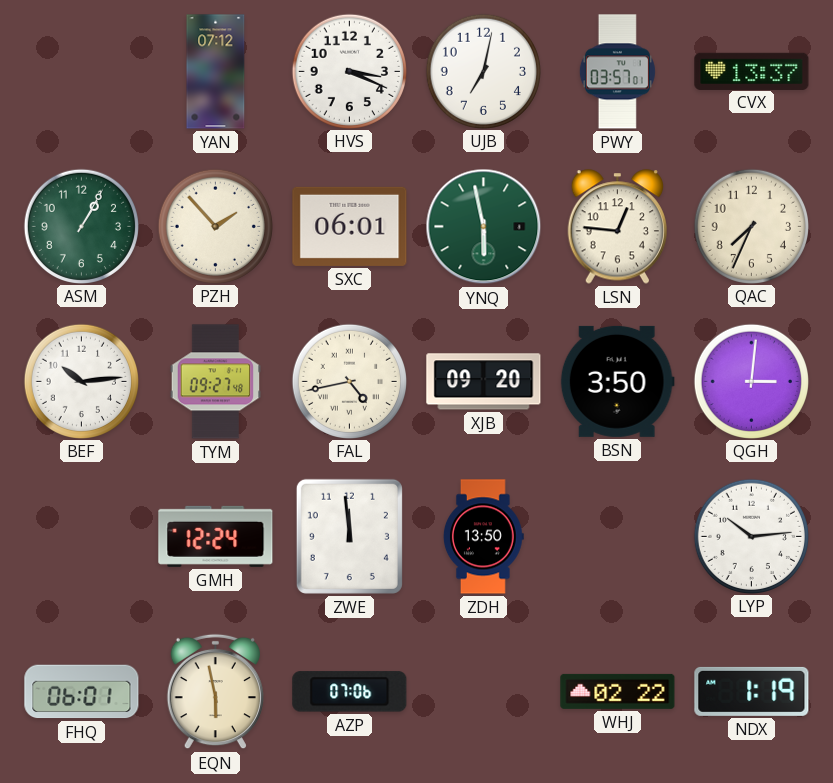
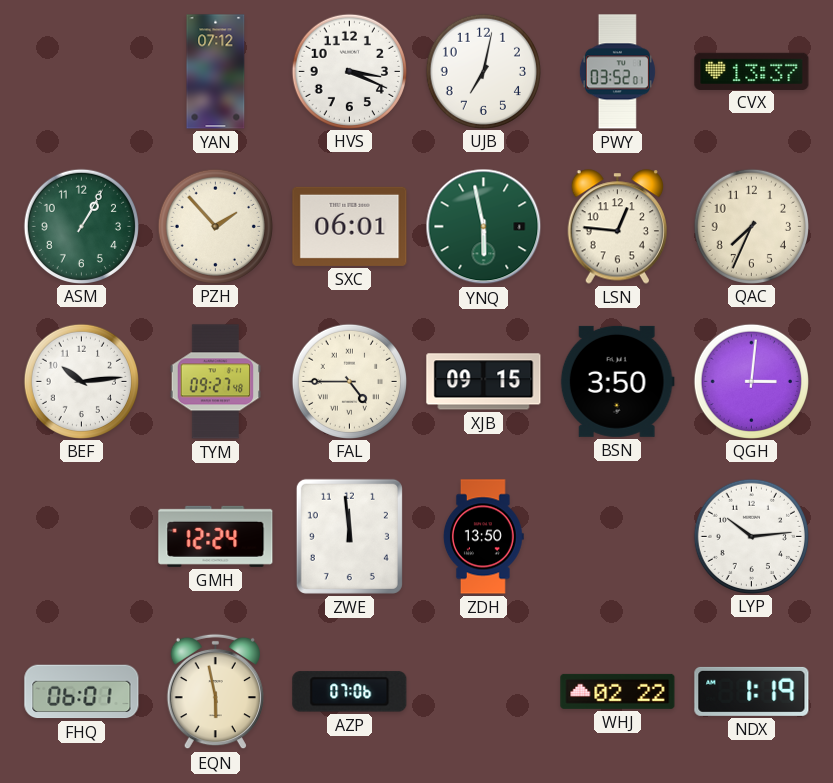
PWY: 03:57 -> 03:52
FAL: 4:43 -> 4:45
XJB: 09:20 -> 09:15
